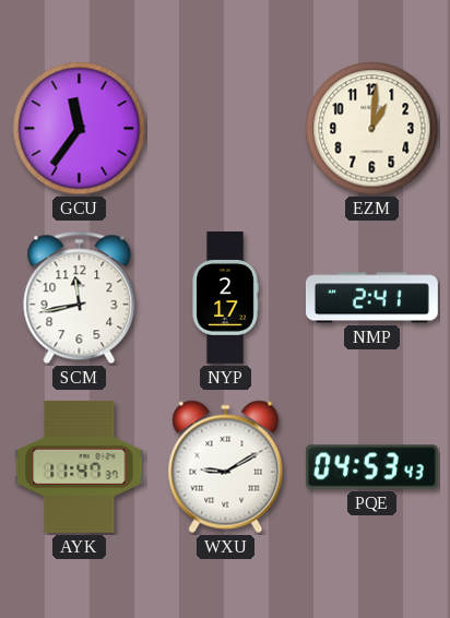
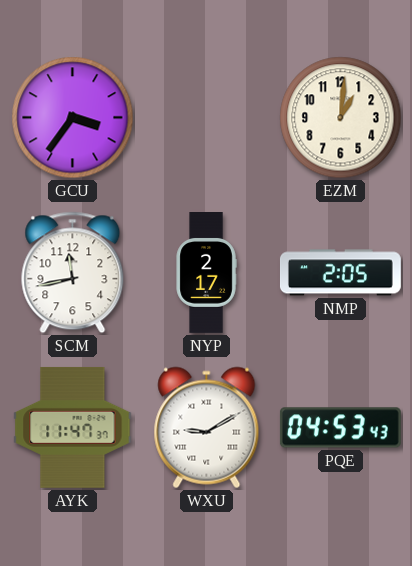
GCU: 11:36 -> 3:36
NMP: 2:41 -> 2:05
